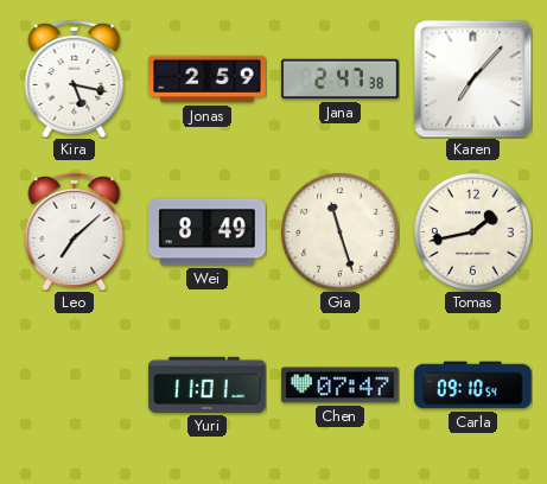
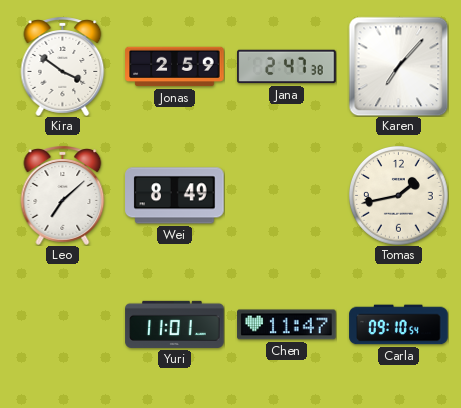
Kira: 5:17 -> 3:51
Gia: 11:27 -> none
Chen: 07:47 -> 11:47
